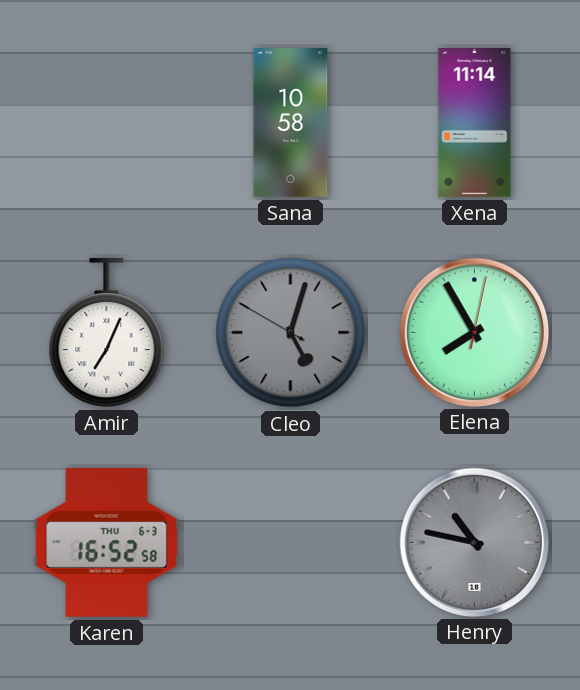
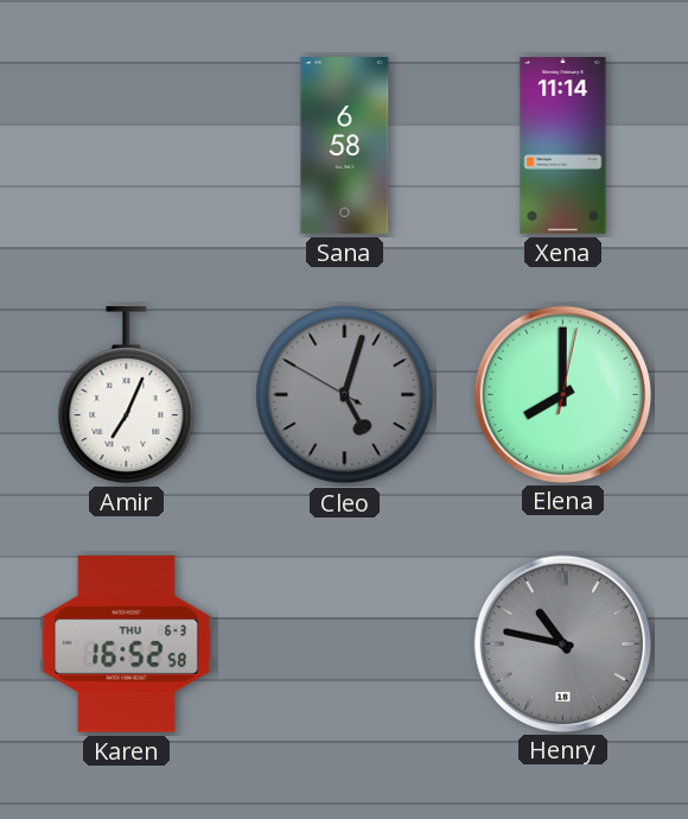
Sana: 10:58 -> 6:58
Elena: 7:55 -> 8:00
